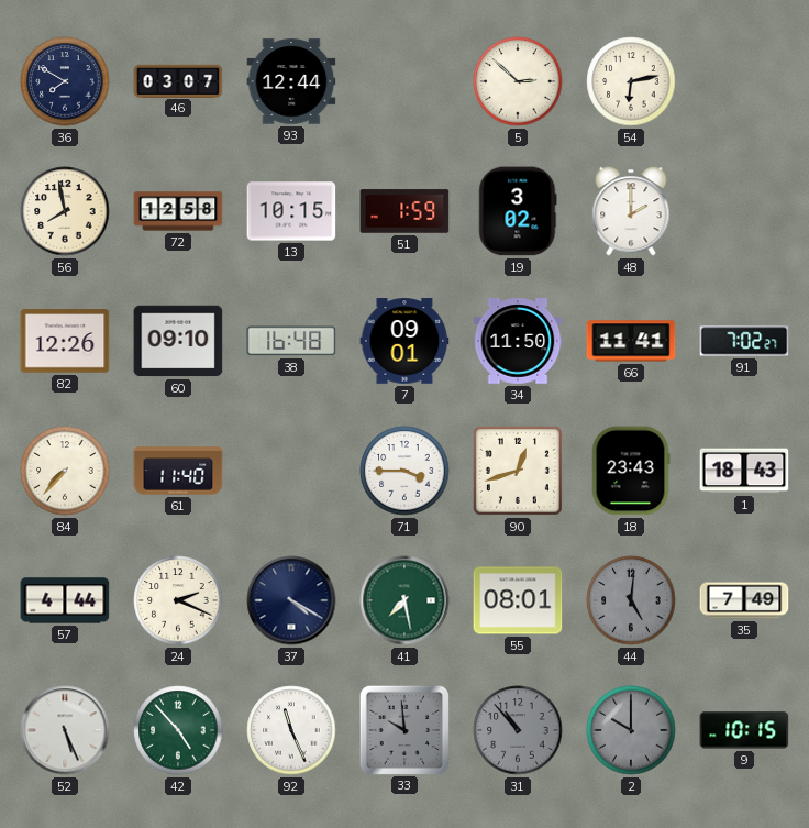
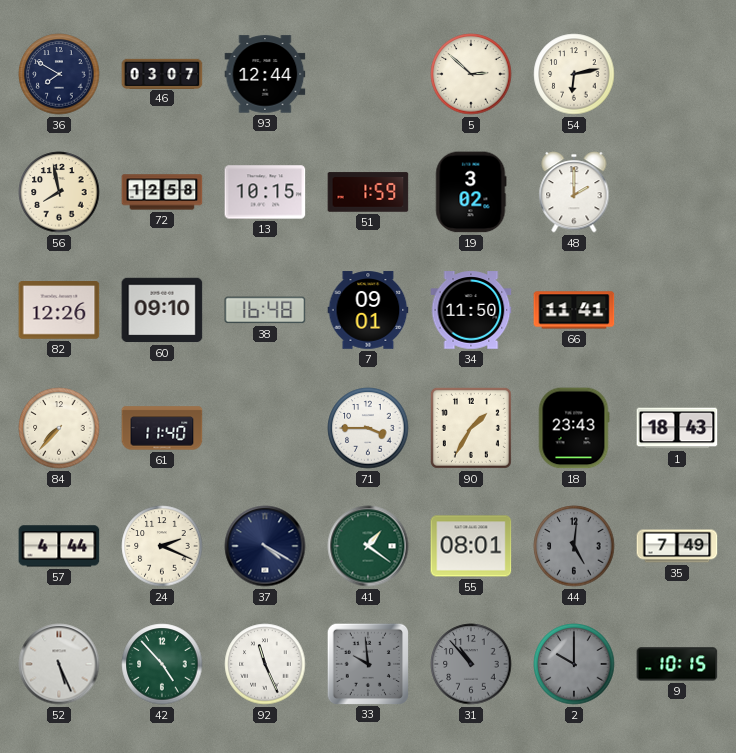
91: 7:02 -> none
90: 12:42 -> 1:35
41: 7:28 -> 1:21
